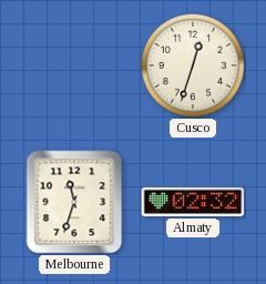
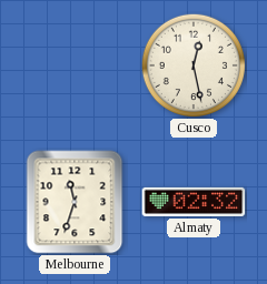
Cusco: 12:33 -> 12:28
